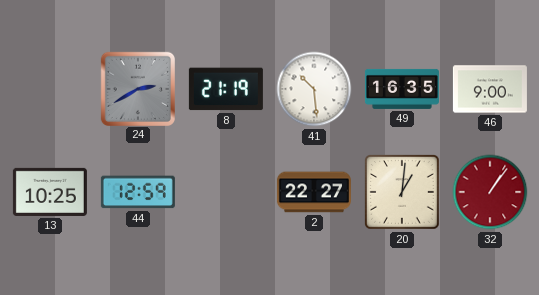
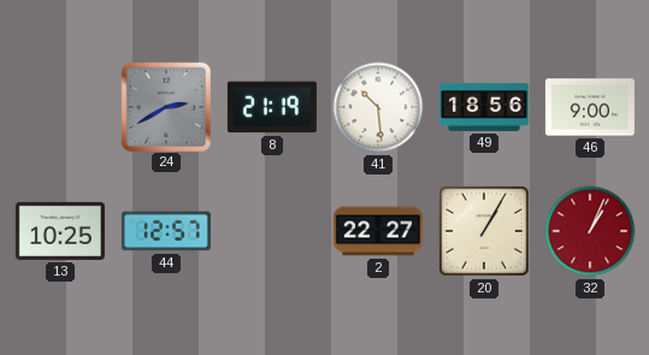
49: 16:35 -> 18:56
44: 12:59 -> 12:57
20: 1:01 -> 1:05
32: 1:06 -> 1:04
